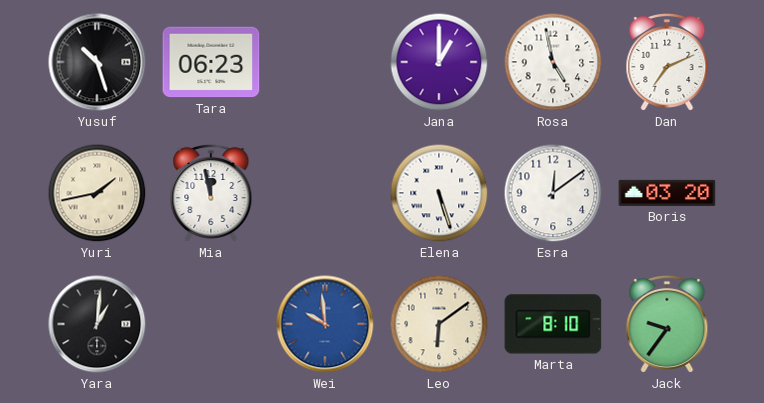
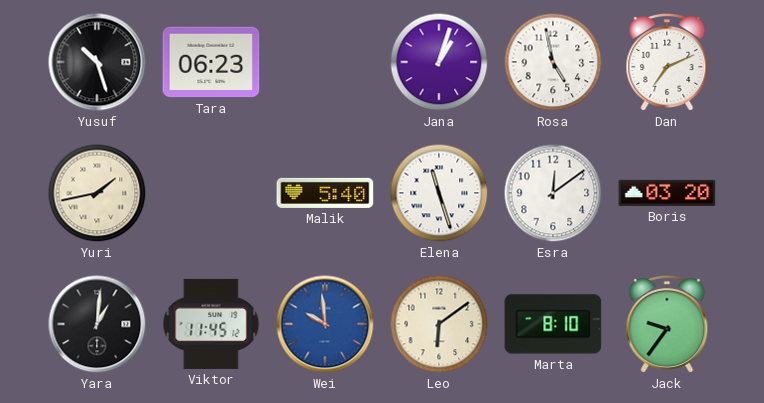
Jana: 1:00 -> 1:03
Mia: 11:58 -> none
Malik: none -> 5:40
Elena: 5:27 -> 11:27
Viktor: none -> 11:45
